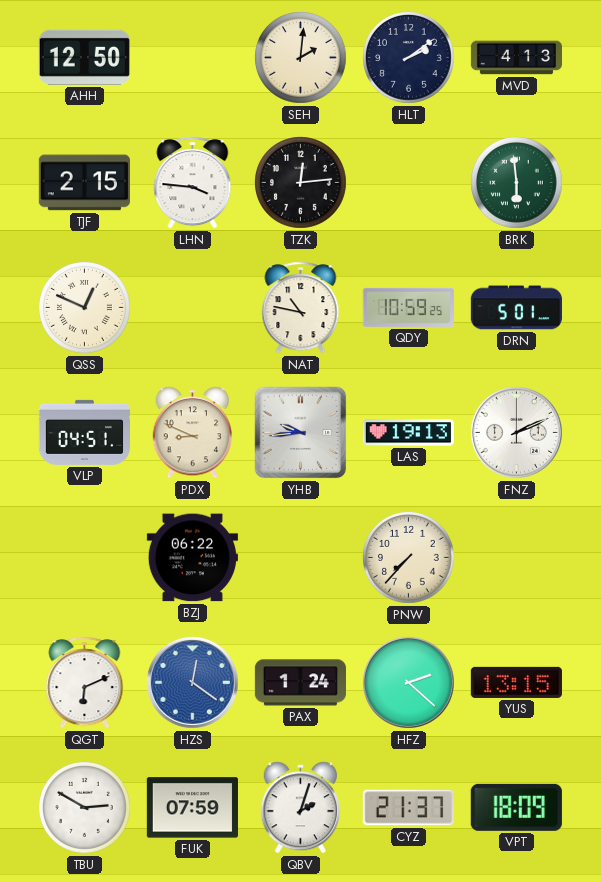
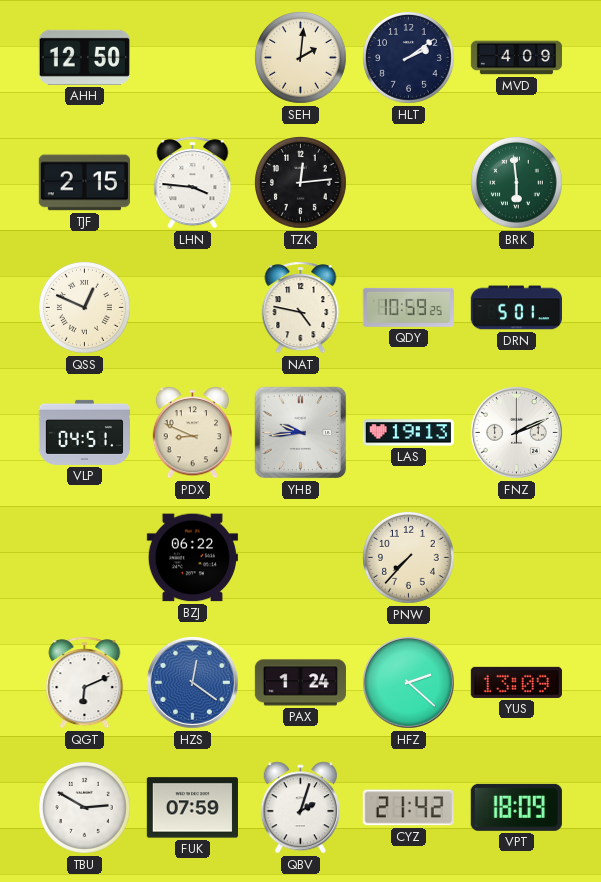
MVD: 4:13 -> 4:09
NAT: 10:47 -> 4:47
YUS: 13:15 -> 13:09
CYZ: 21:37 -> 21:42
